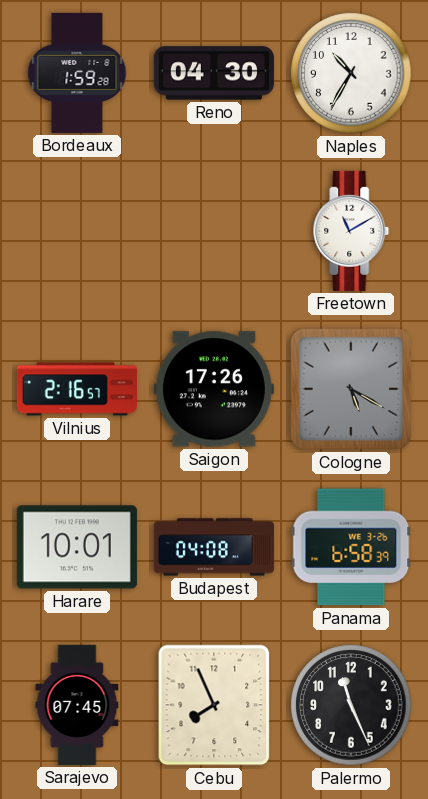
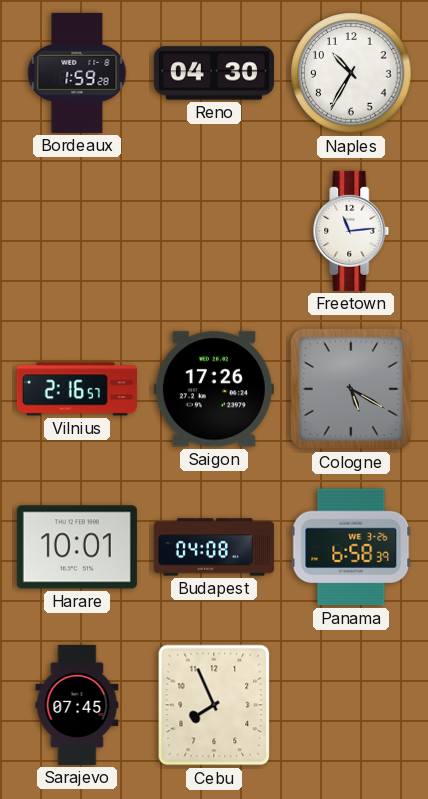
Freetown: 11:10 -> 11:14
Palermo: 11:26 -> none
